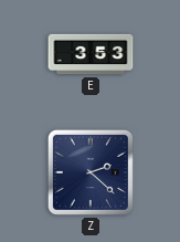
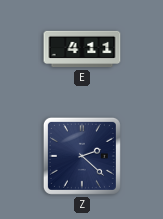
E: 3:53 -> 4:11
